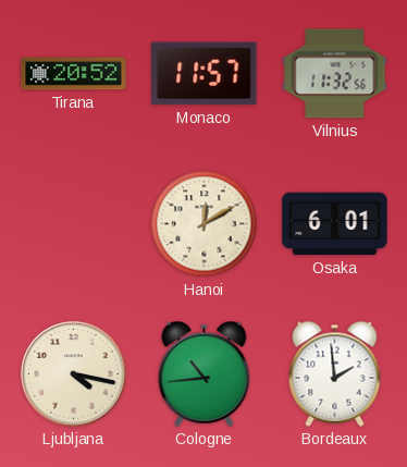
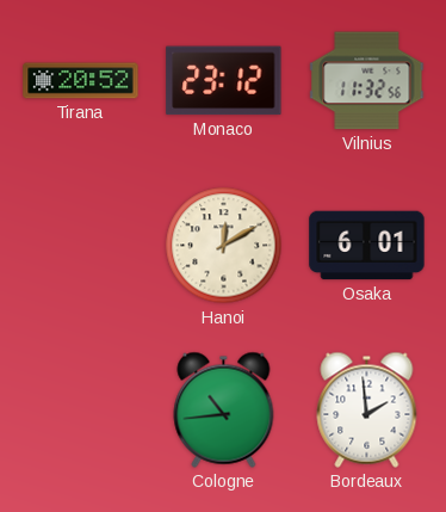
Monaco: 11:57 -> 23:12
Ljubljana: 4:17 -> none
